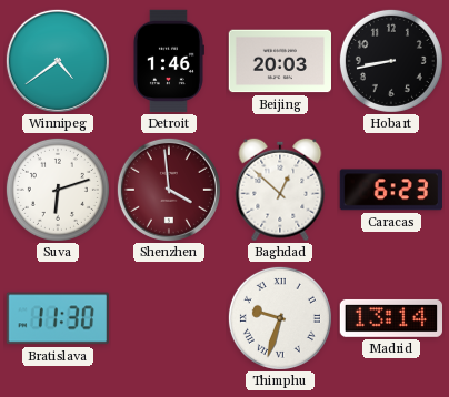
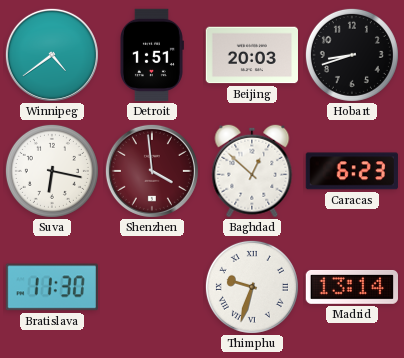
Detroit: 1:46 -> 1:51
Hobart: 8:43 -> 8:42
Suva: 6:12 -> 6:17
